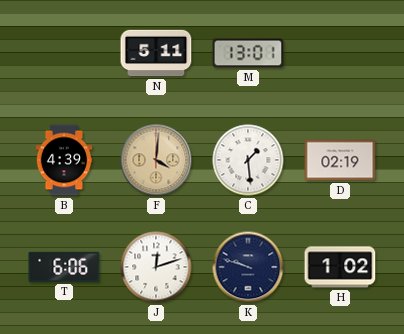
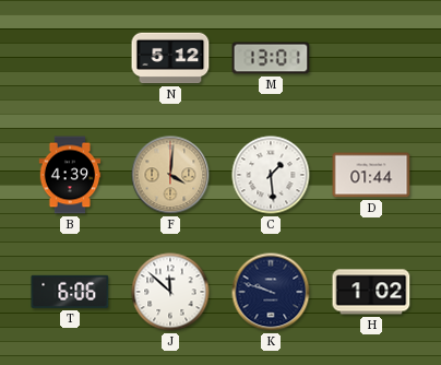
N: 5:11 -> 5:12
D: 02:19 -> 01:44
J: 12:12 -> 11:52
